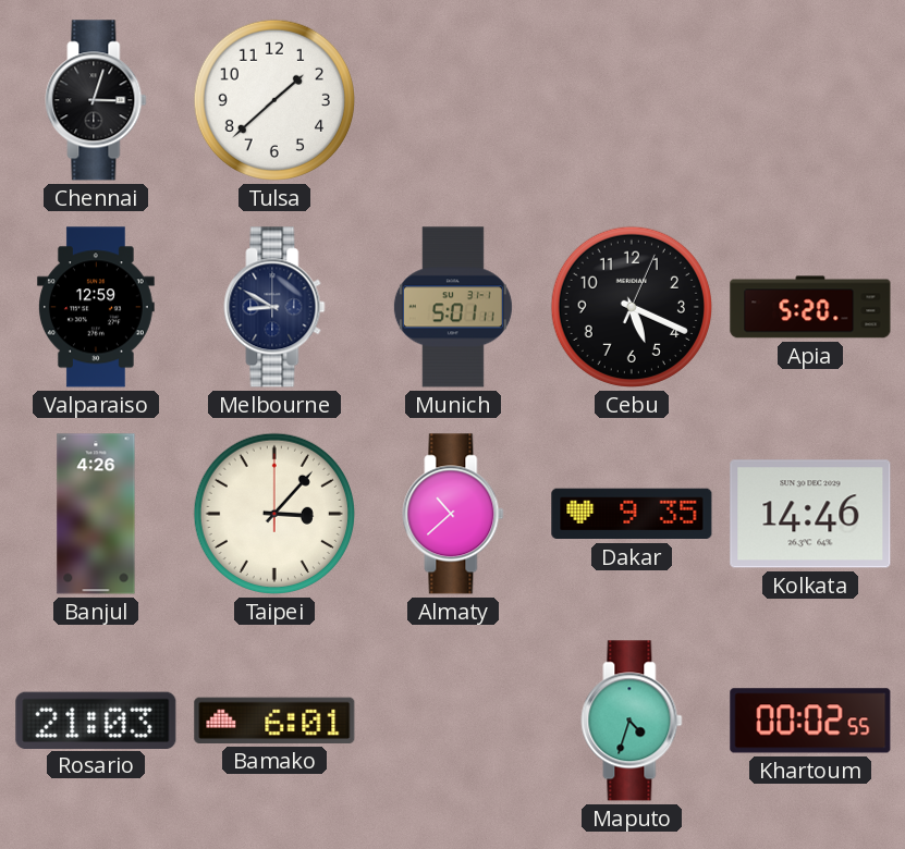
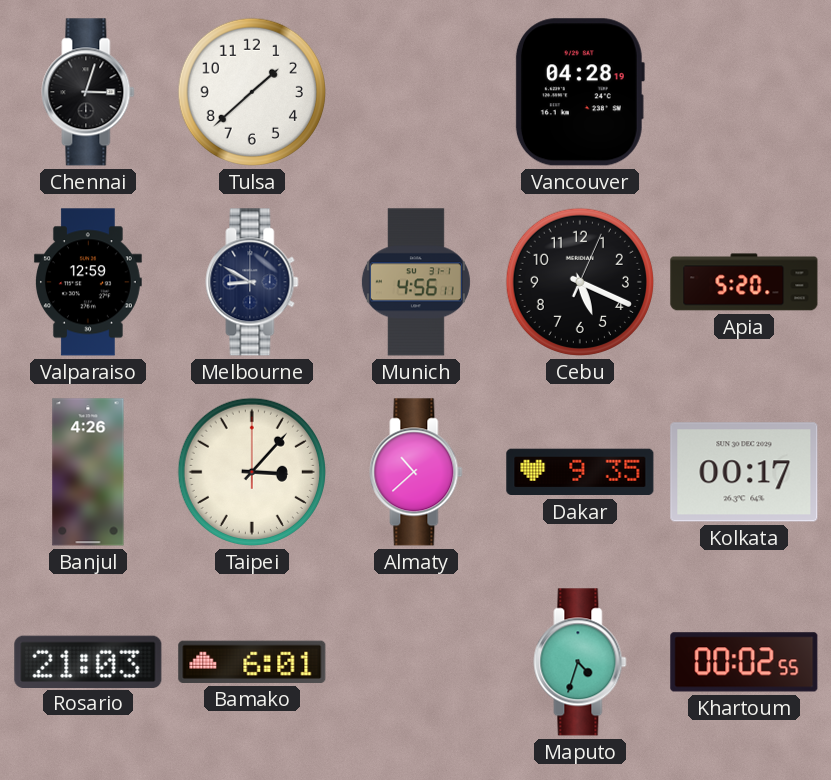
Vancouver: none -> 04:28
Munich: 5:01 -> 4:56
Kolkata: 14:46 -> 00:17
